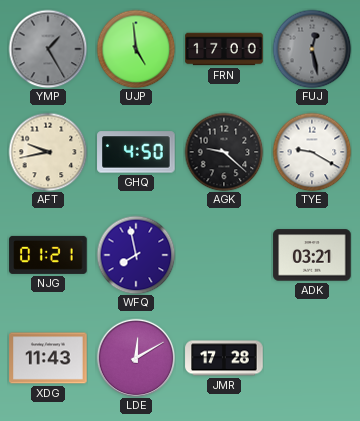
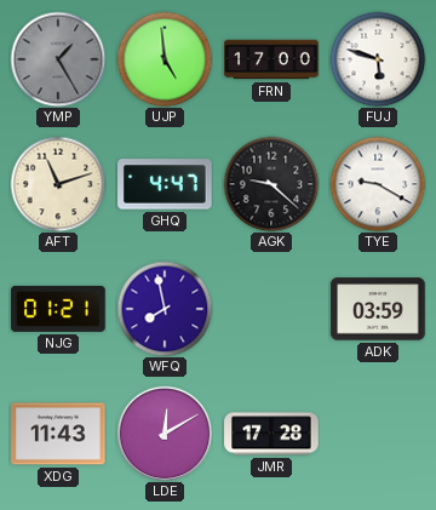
FUJ: 12:28 -> 5:48
FUJ dial: grey -> white
AFT: 9:43 -> 11:12
GHQ: 4:50 -> 4:47
ADK: 03:21 -> 03:59
